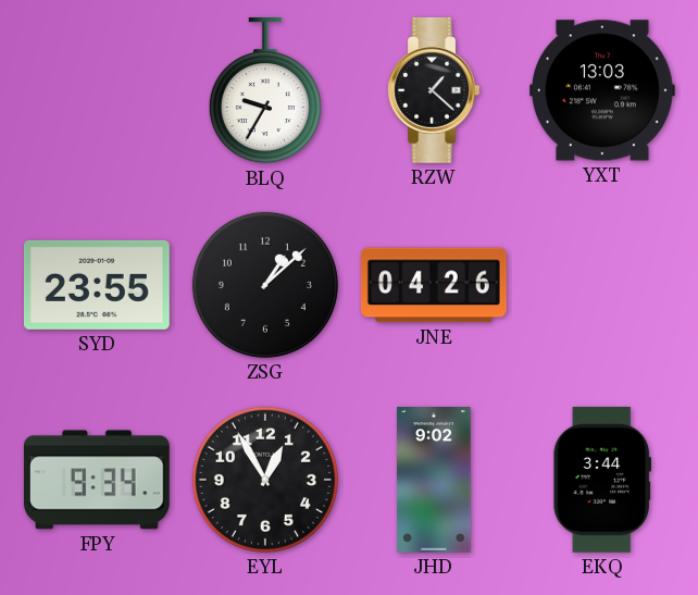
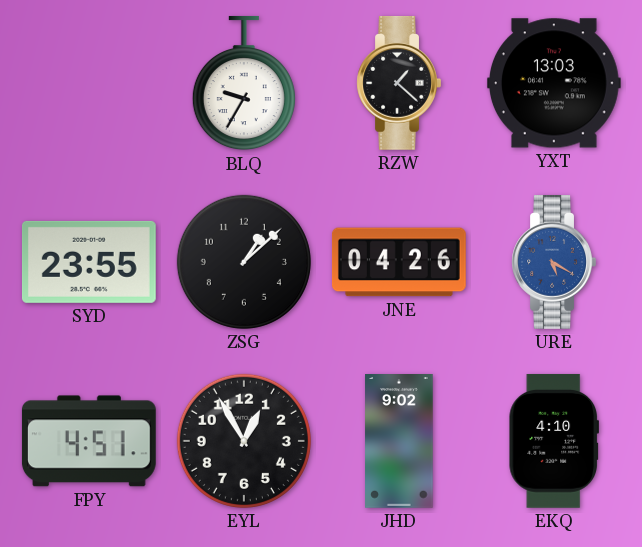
URE: none -> 5:20
FPY: 9:34 -> 4:51
EKQ: 3:44 -> 4:10
